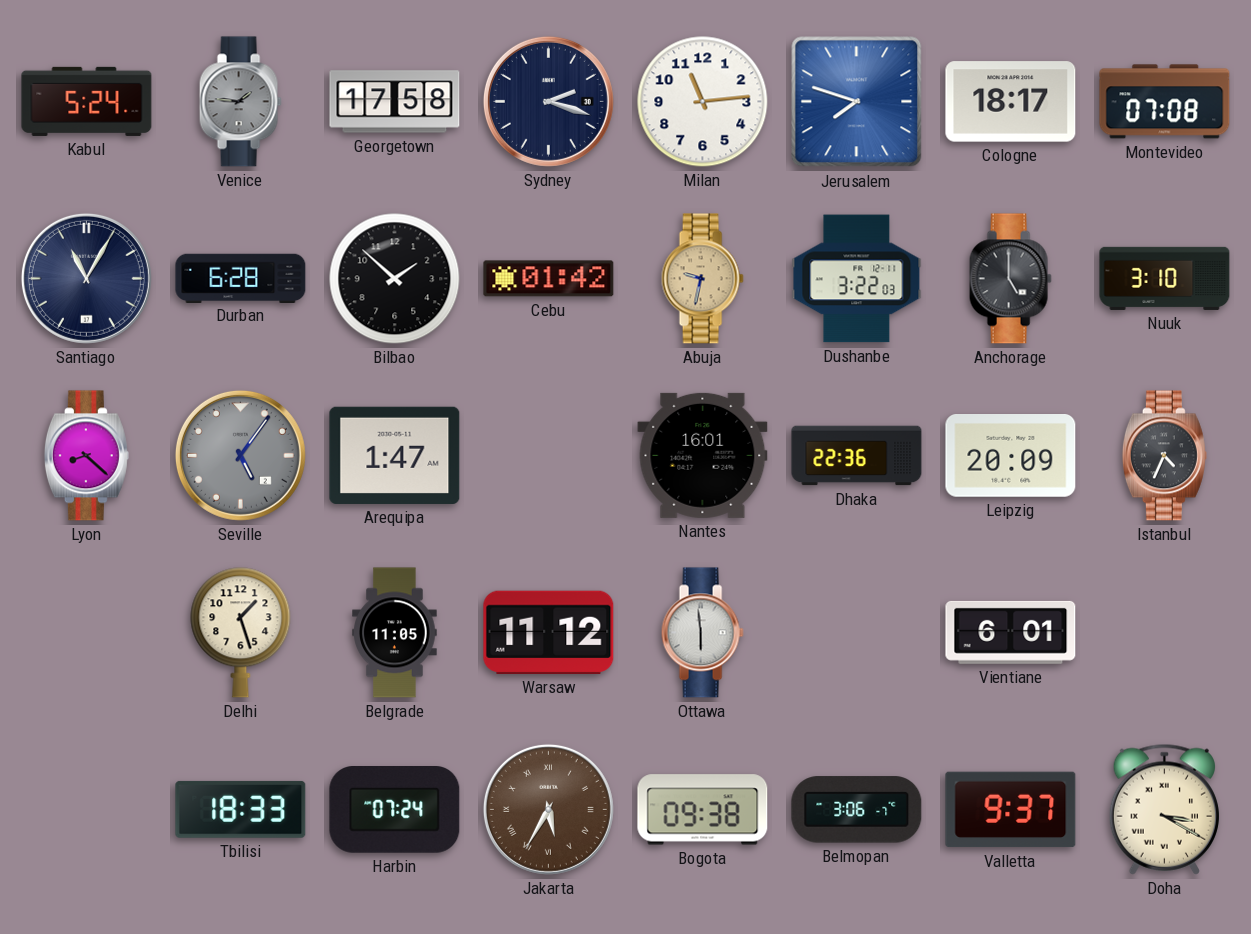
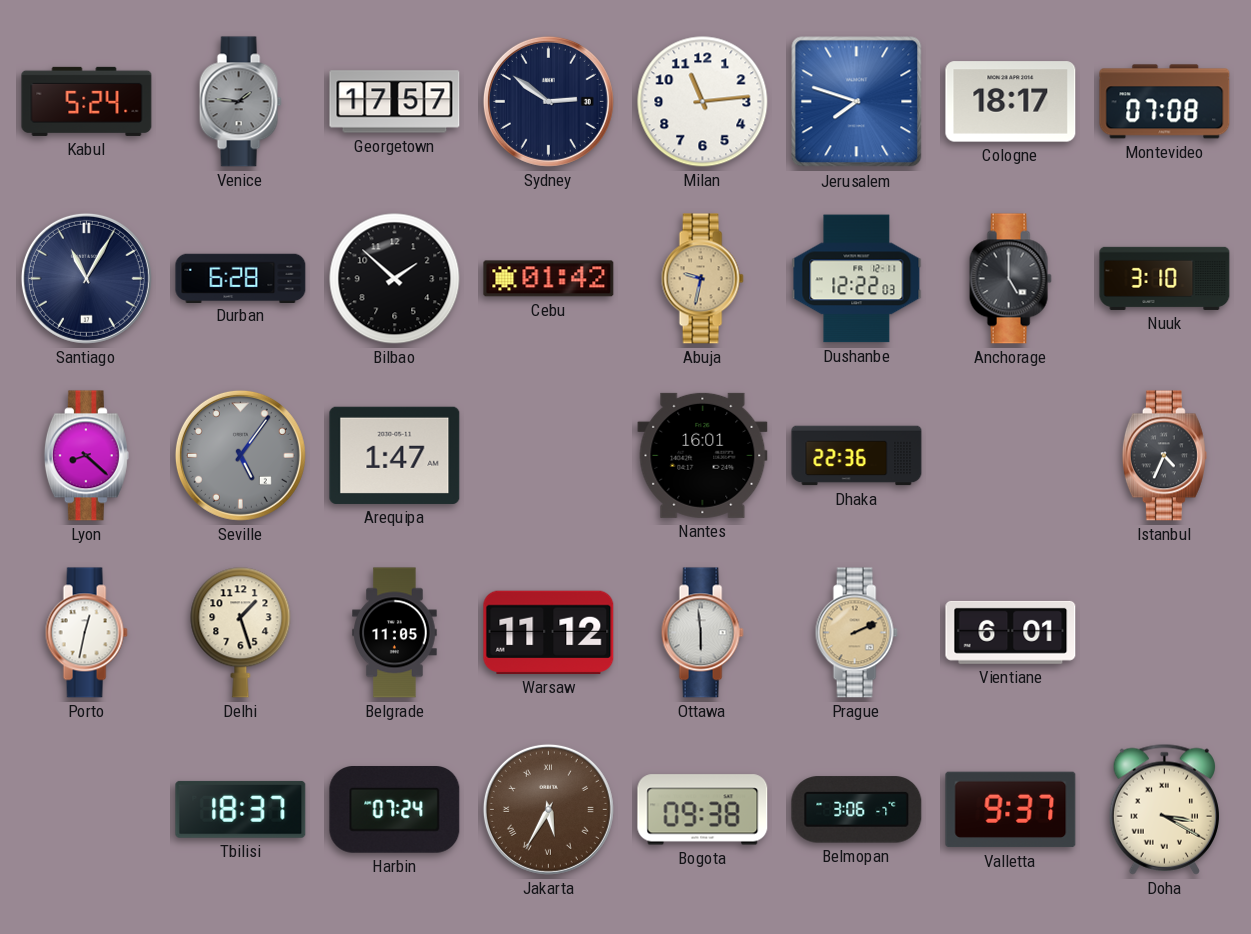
Georgetown: 17:58 -> 17:57
Sydney: 2:18 -> 2:51
Dushanbe: 3:22 -> 12:22
Leipzig: 20:09 -> none
Porto: none -> 12:32
Prague: none -> 2:11
Tbilisi: 18:33 -> 18:37
